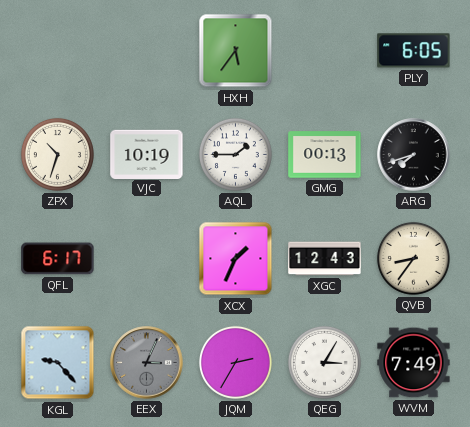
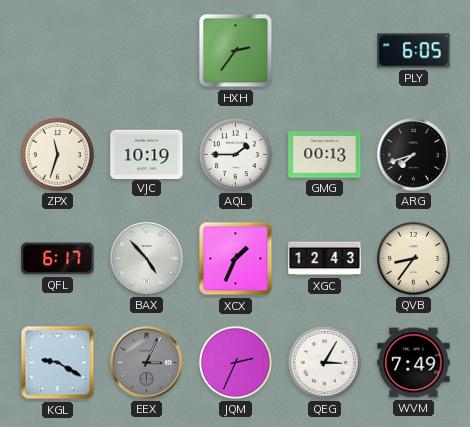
HXH: 5:36 -> 2:36
ZPX: 10:33 -> 11:33
BAX: none -> 4:53
KGL: 9:23 -> 9:20
JQM: 2:35 -> 2:34
